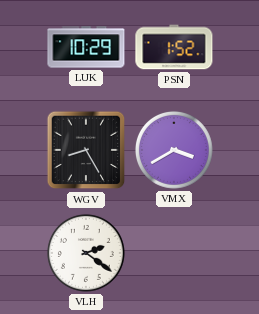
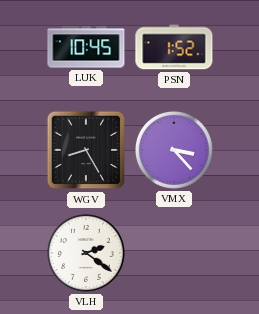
LUK: 10:29 -> 10:45
VMX: 3:40 -> 3:23
